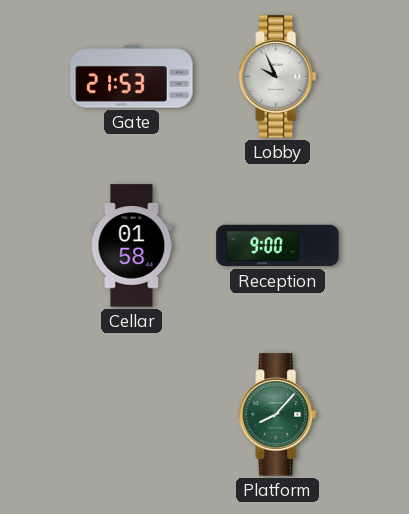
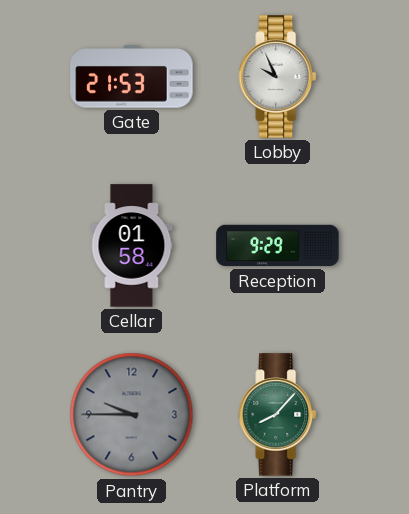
Reception: 9:00 -> 9:29
Pantry: none -> 9:45
